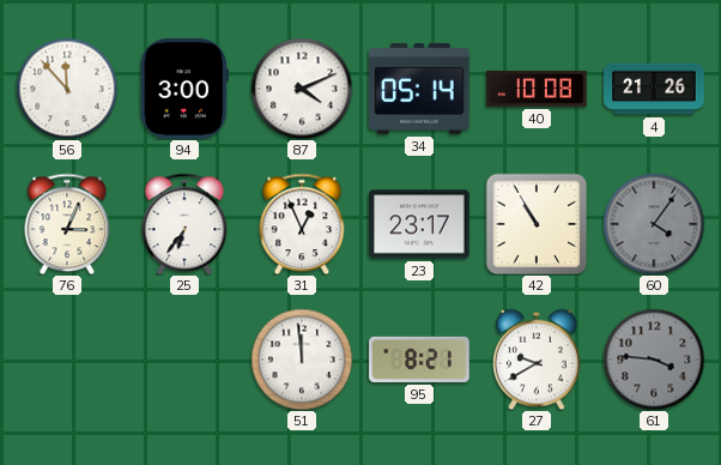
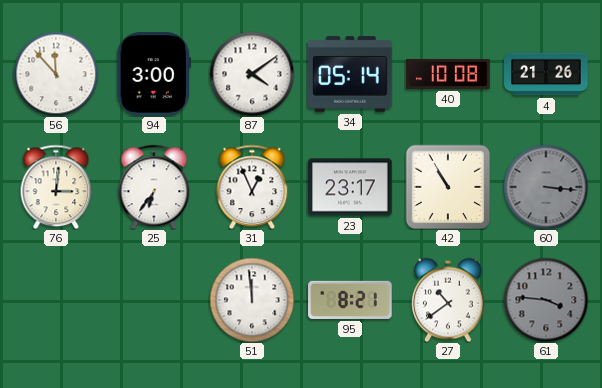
87: 4:11 -> 4:09
76: 3:04 -> 3:01
60: 4:06 -> 3:16
27: 9:40 -> 10:39
